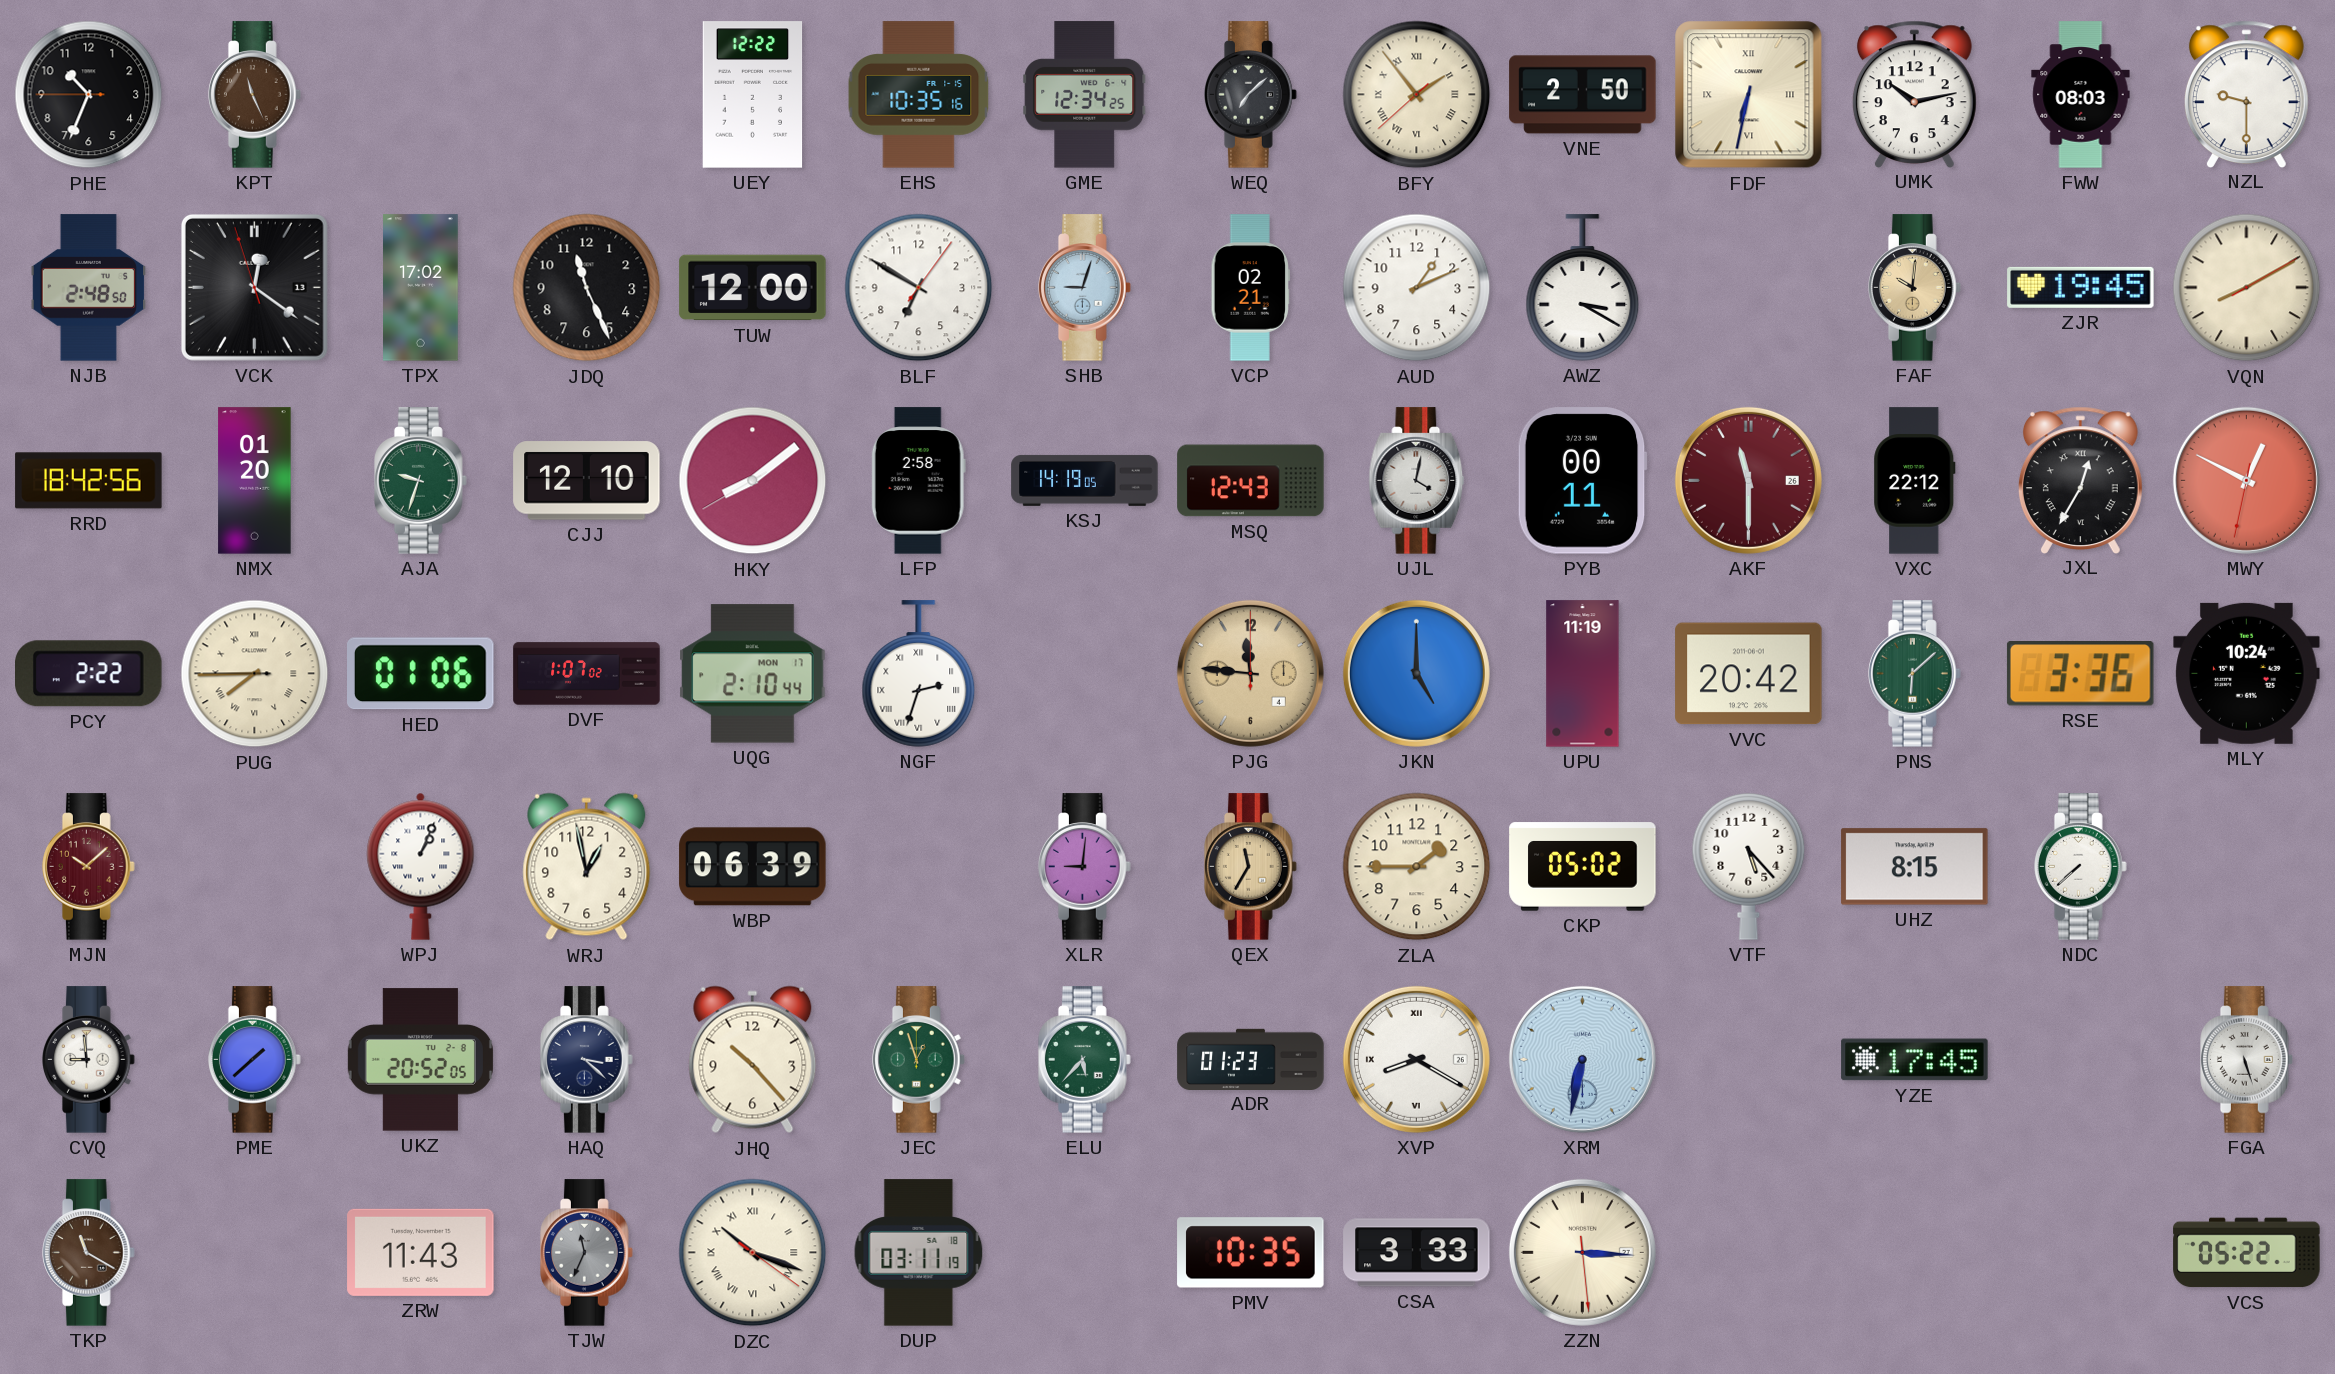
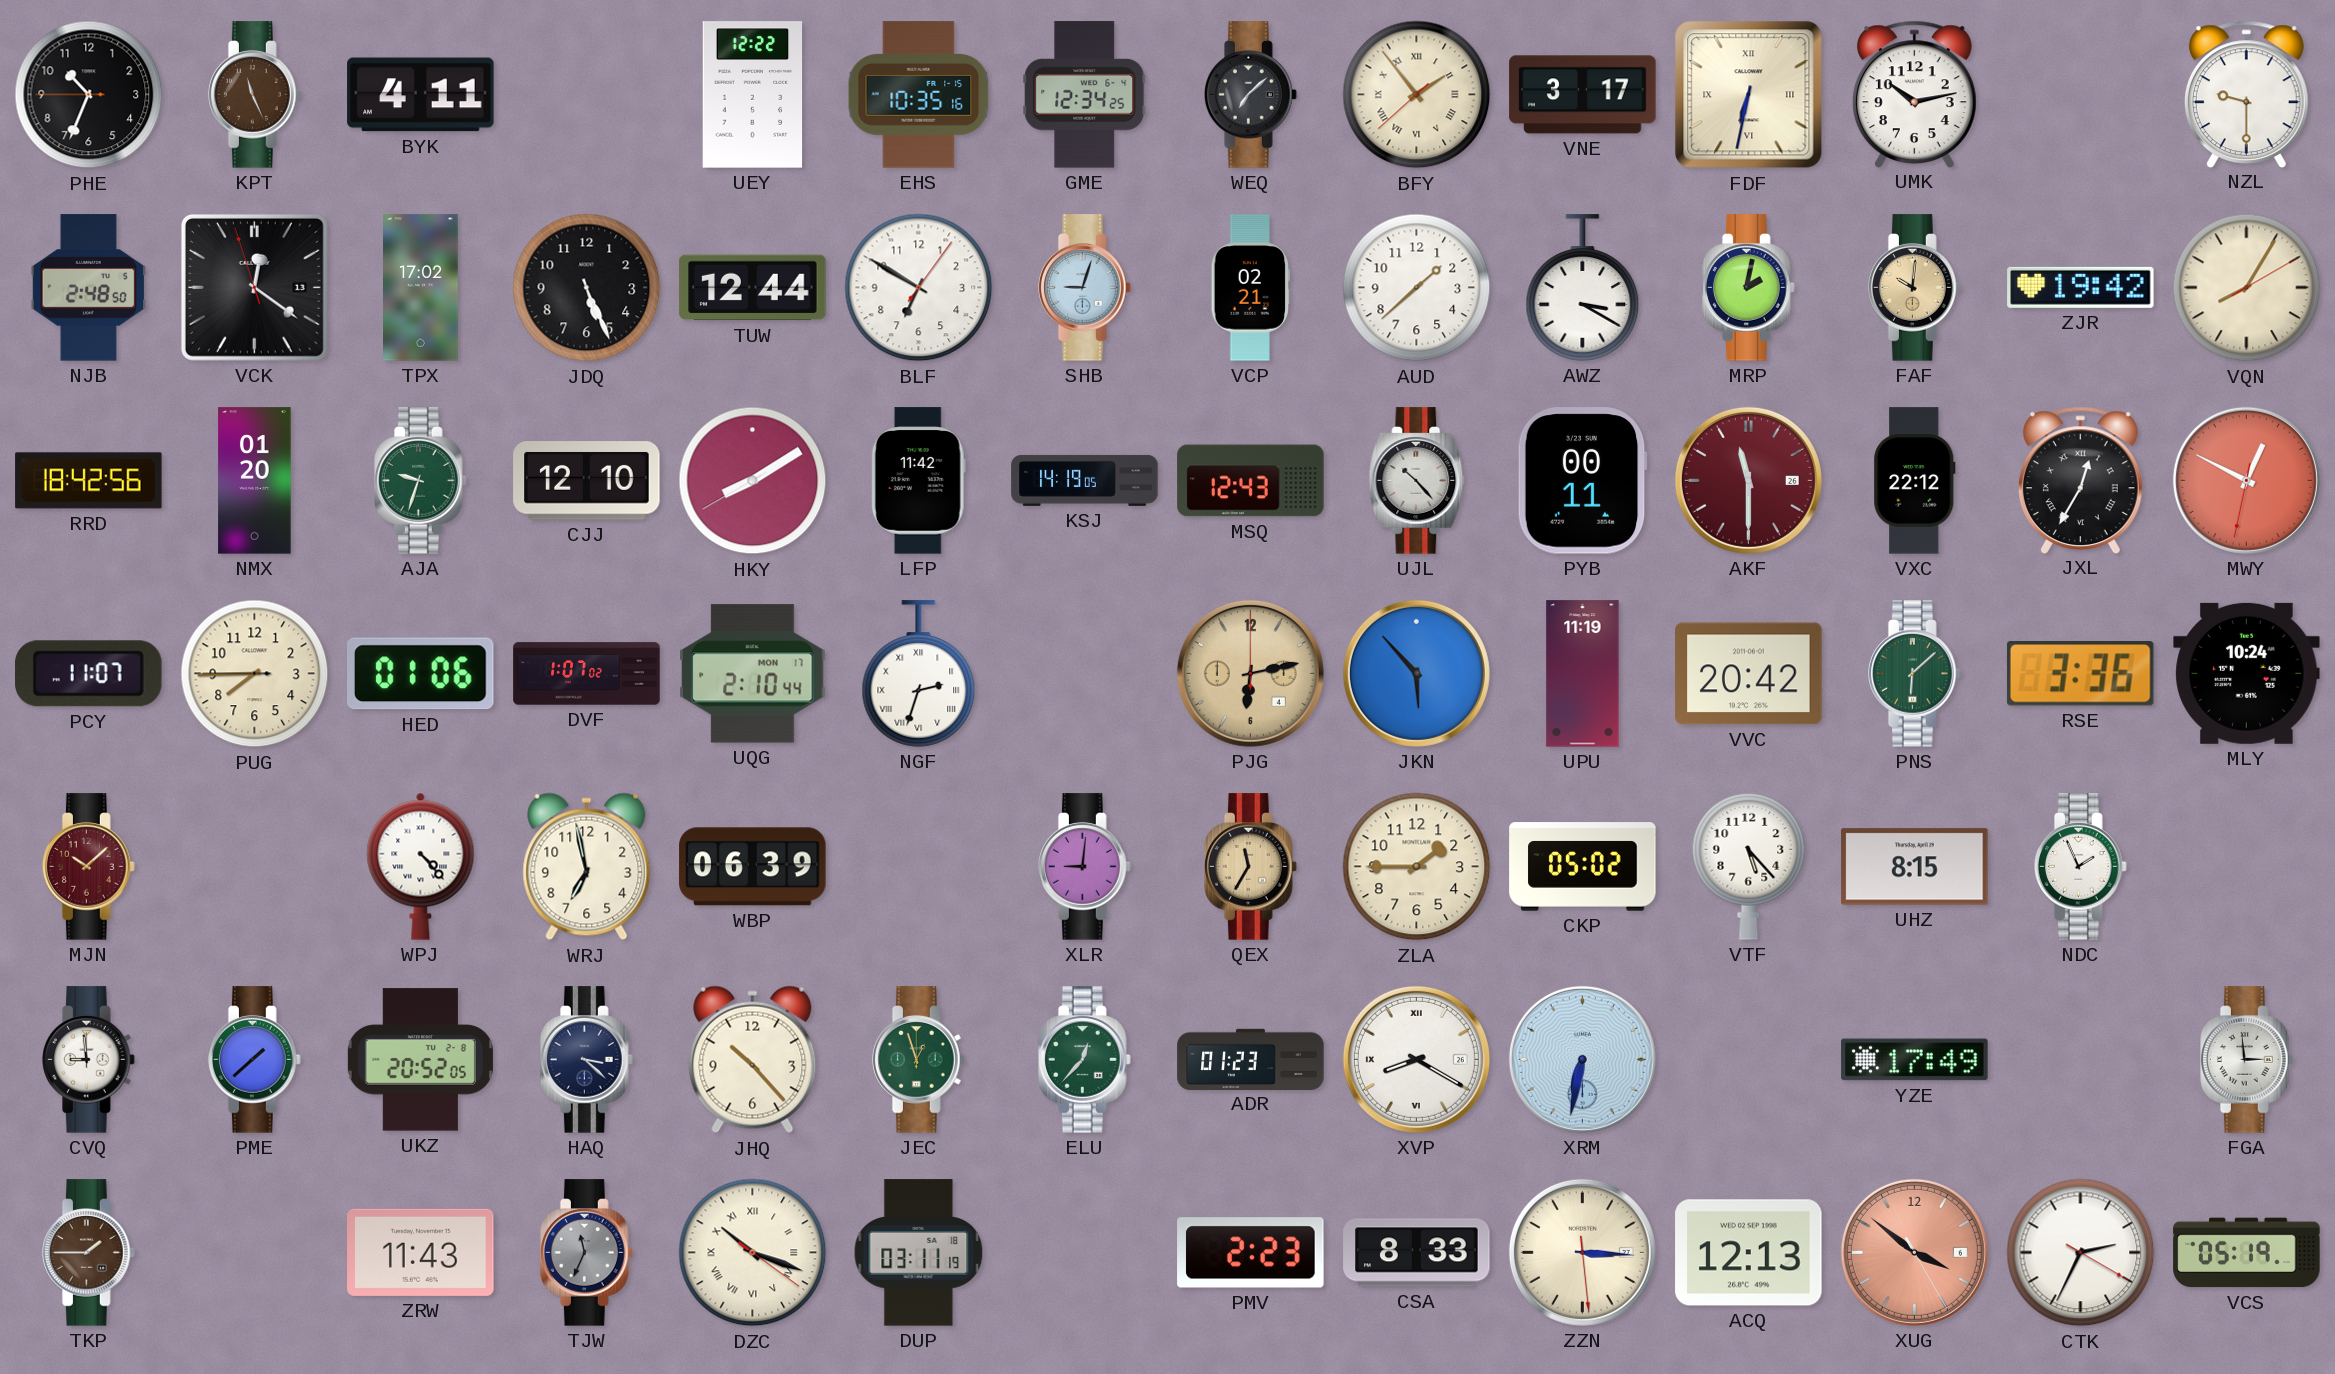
BYK: none -> 4:11
VNE: 2:50 -> 3:17
FWW: 08:03 -> none
JDQ: 11:26 -> 5:26
TUW: 12:00 -> 12:44
AUD: 1:11 -> 1:38
MRP: none -> 2:02
ZJR: 19:45 -> 19:42
VQN: 8:10 -> 8:05
HKY: 8:08 -> 8:09
LFP: 2:58 -> 11:42
UJL: 4:02 -> 10:23
PCY: 2:22 -> 11:07
PUG numerals: Roman -> Arabic
PJG: 11:46 -> 6:13
JKN: 5:00 -> 5:53
WPJ: 1:04 -> 4:23
WRJ: 12:58 -> 6:58
NDC: 7:38 -> 1:56
ELU: 5:37 -> 12:37
YZE: 17:45 -> 17:49
FGA: 5:27 -> 2:59
TKP: 11:20 -> 1:45
PMV: 10:35 -> 2:23
CSA: 3:33 -> 8:33
ACQ: none -> 12:13
XUG: none -> 3:51
CTK: none -> 2:34
VCS: 05:22 -> 05:19
